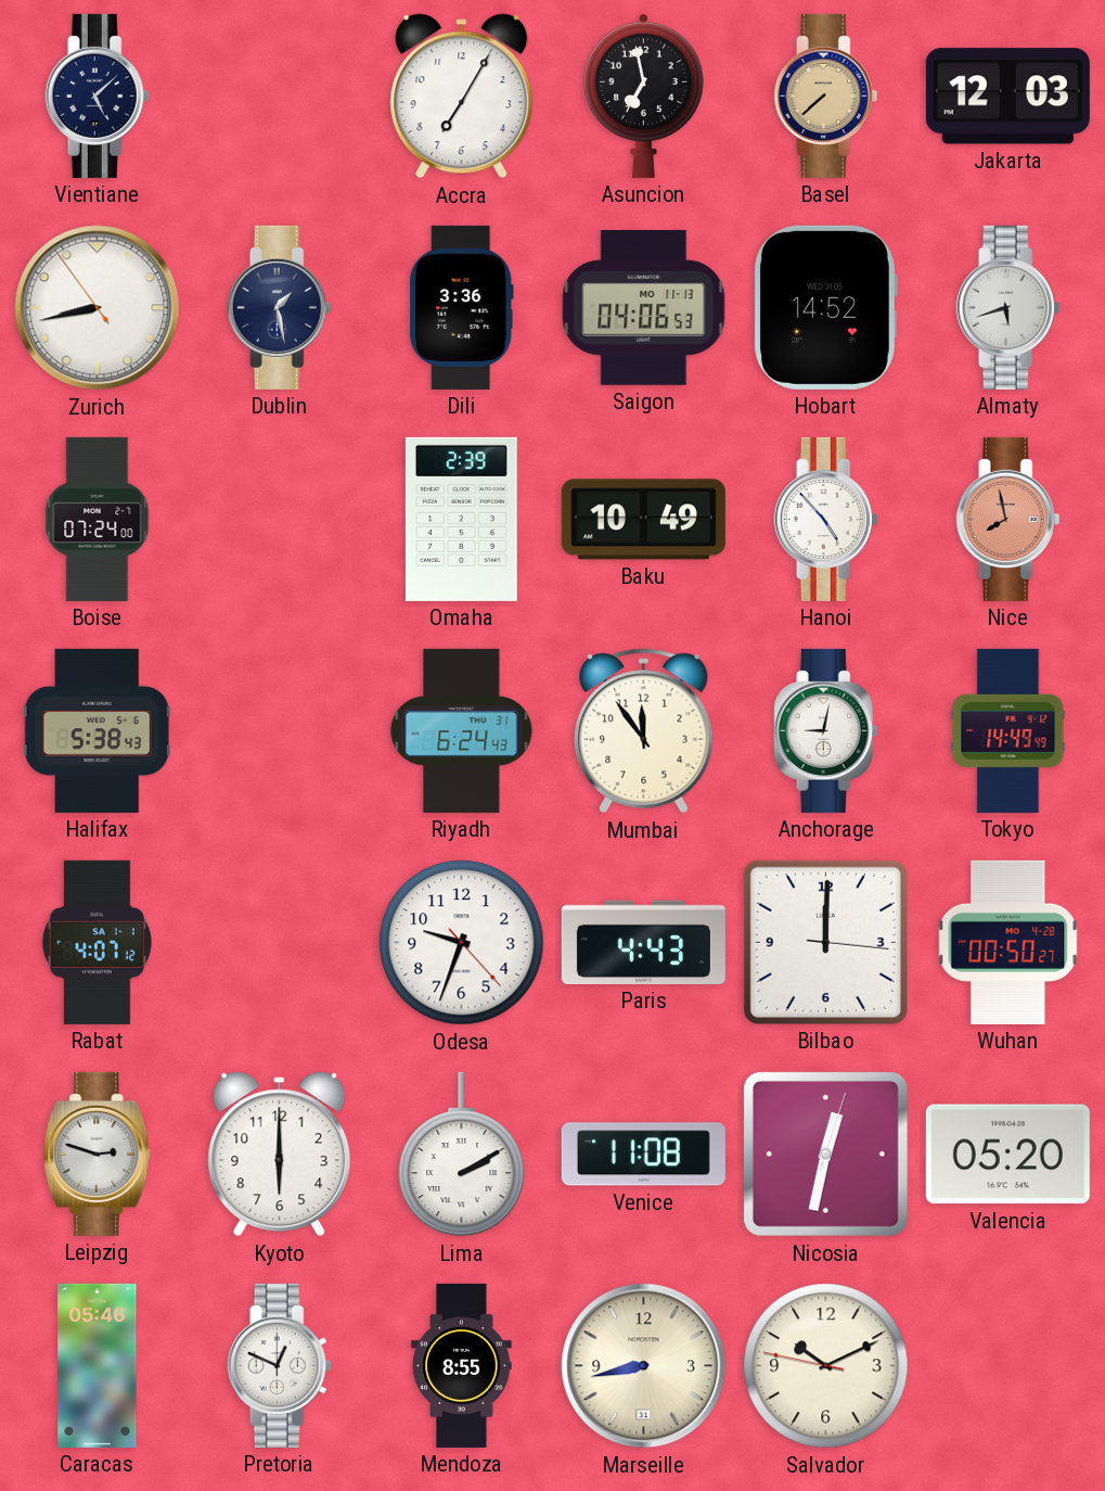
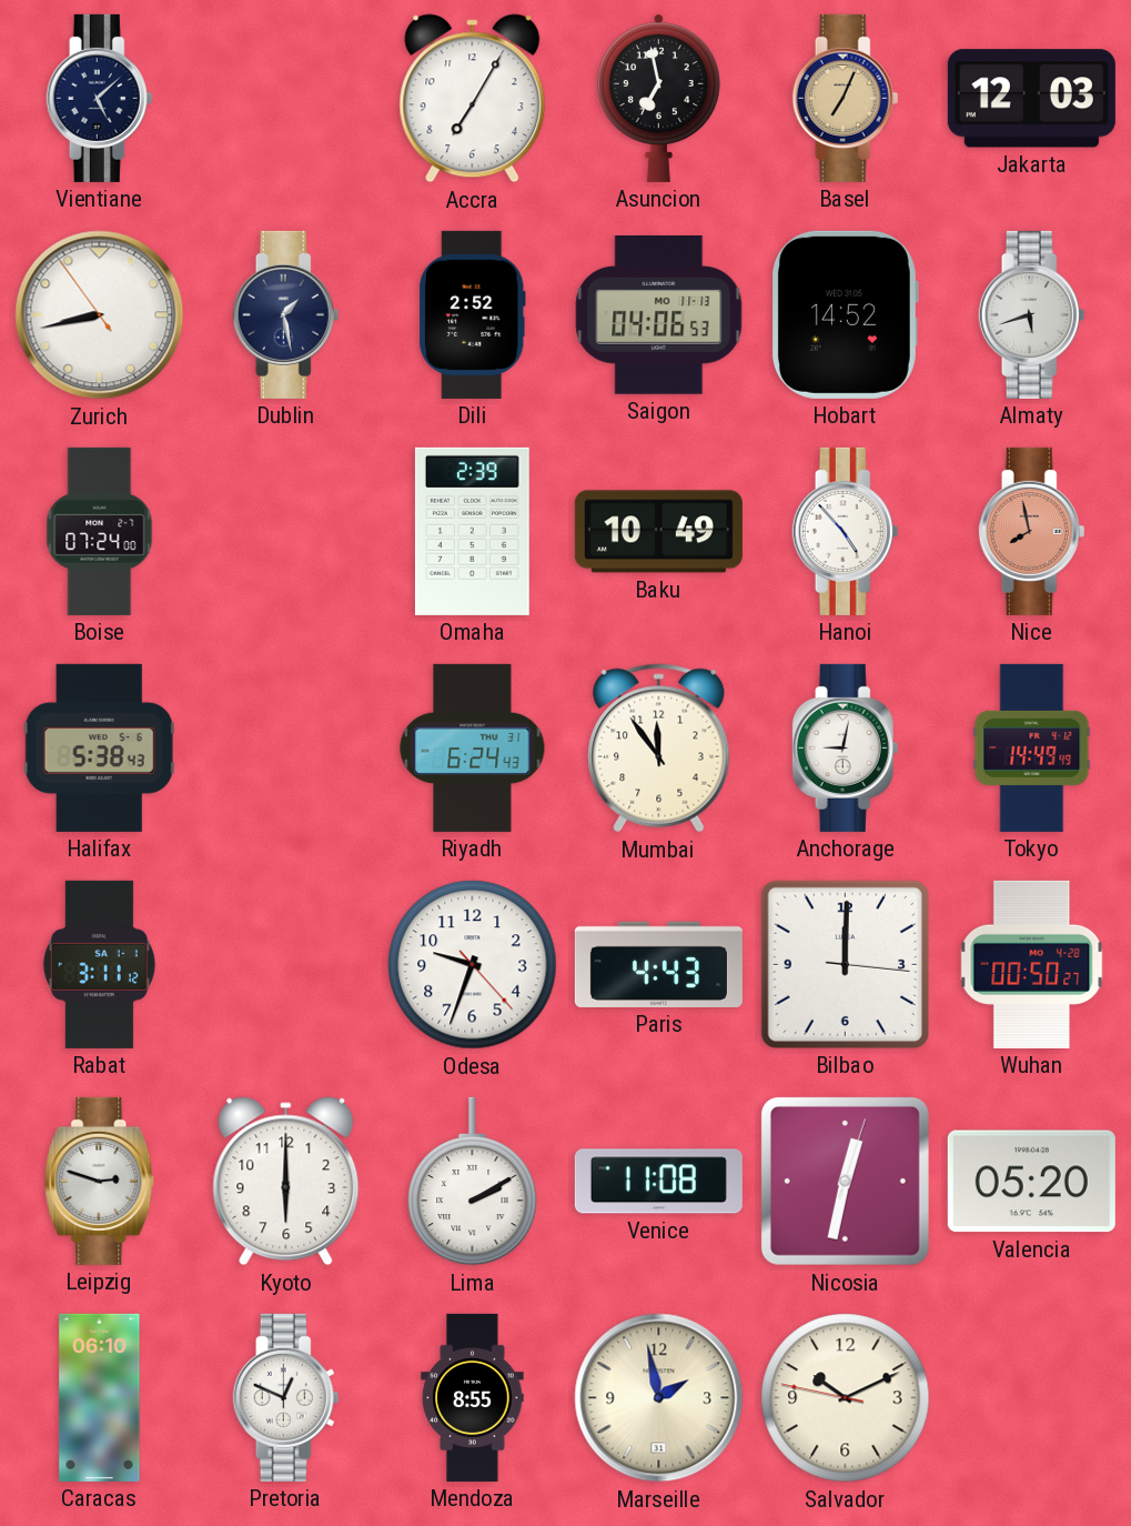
Basel: 7:38 -> 7:04
Dili: 3:36 -> 2:52
Rabat: 4:07 -> 3:11
Caracas: 05:46 -> 06:10
Marseille: 8:43 -> 1:58
